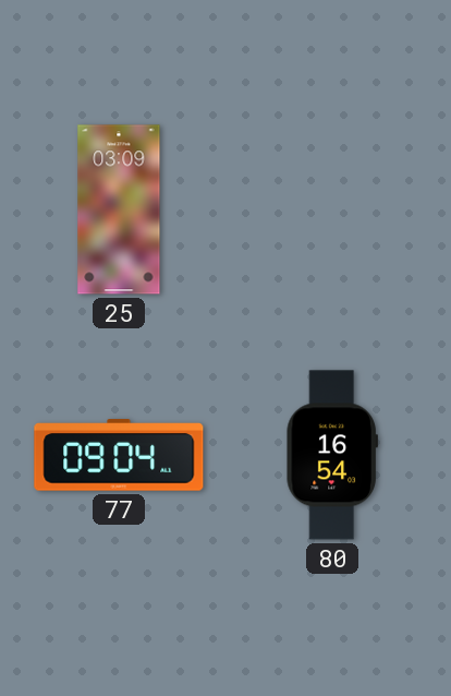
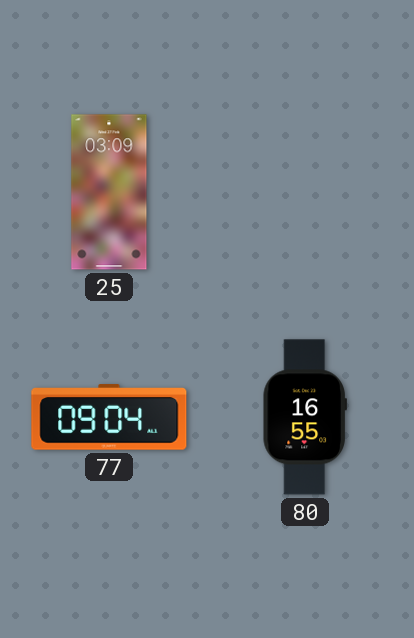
80: 16:54 -> 16:55
